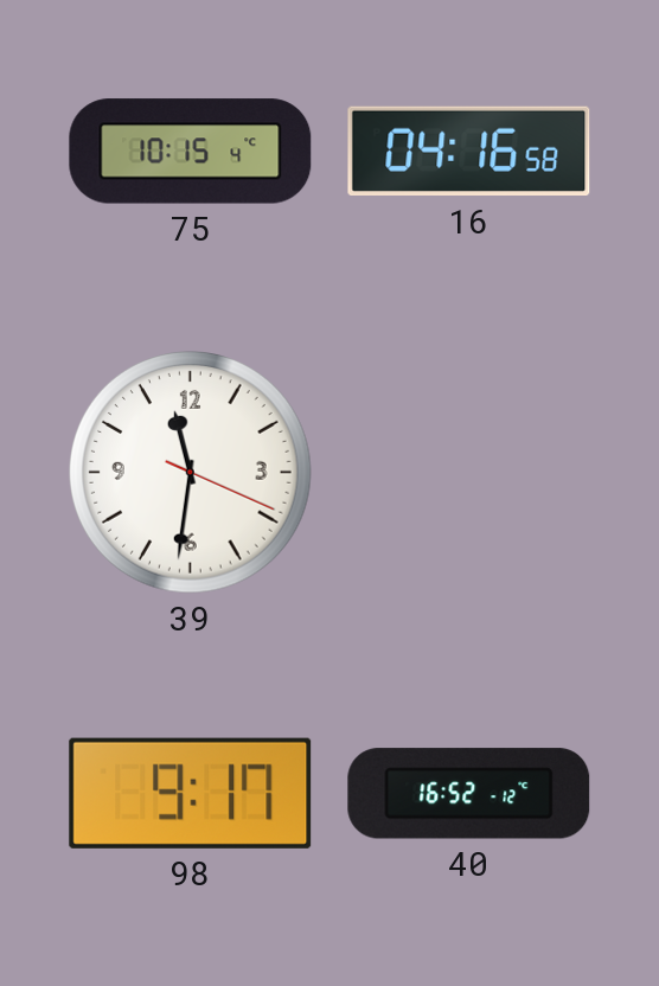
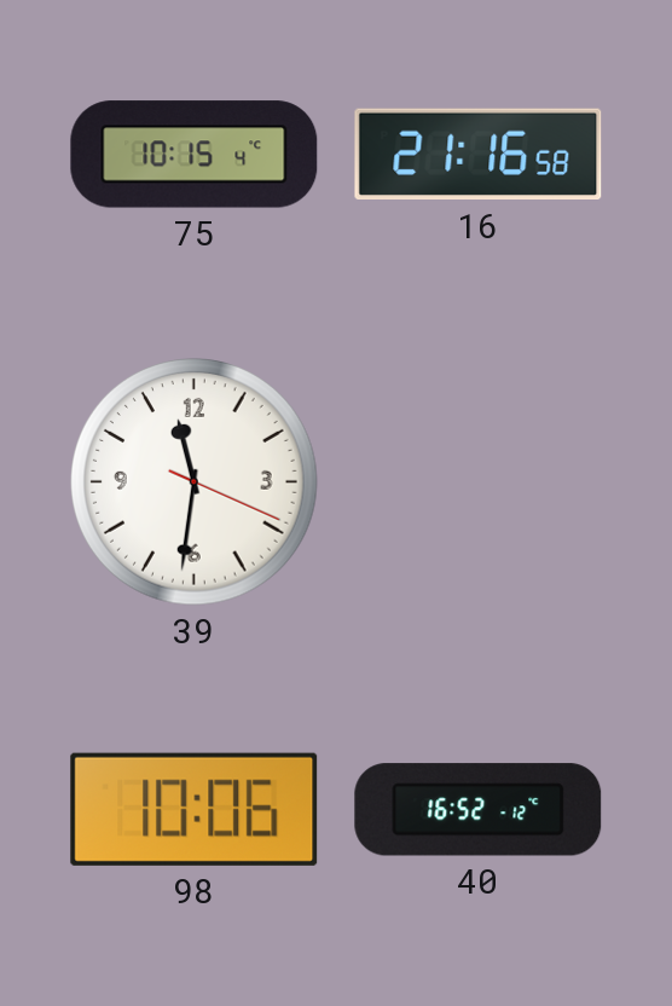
16: 04:16 -> 21:16
98: 9:17 -> 10:06
